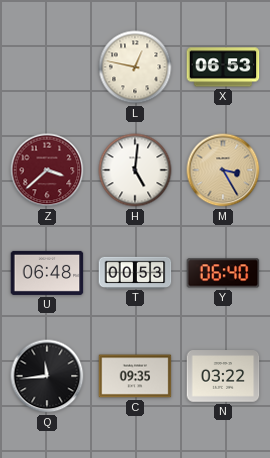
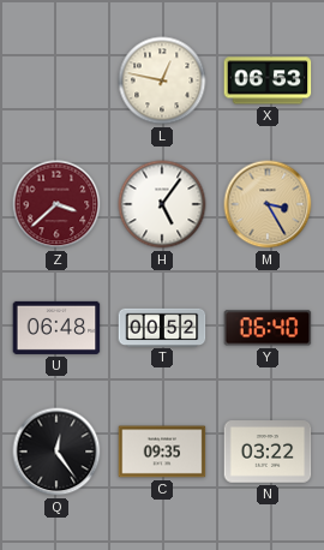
H: 5:01 -> 5:06
T: 00:53 -> 00:52
Q: 11:44 -> 12:24
